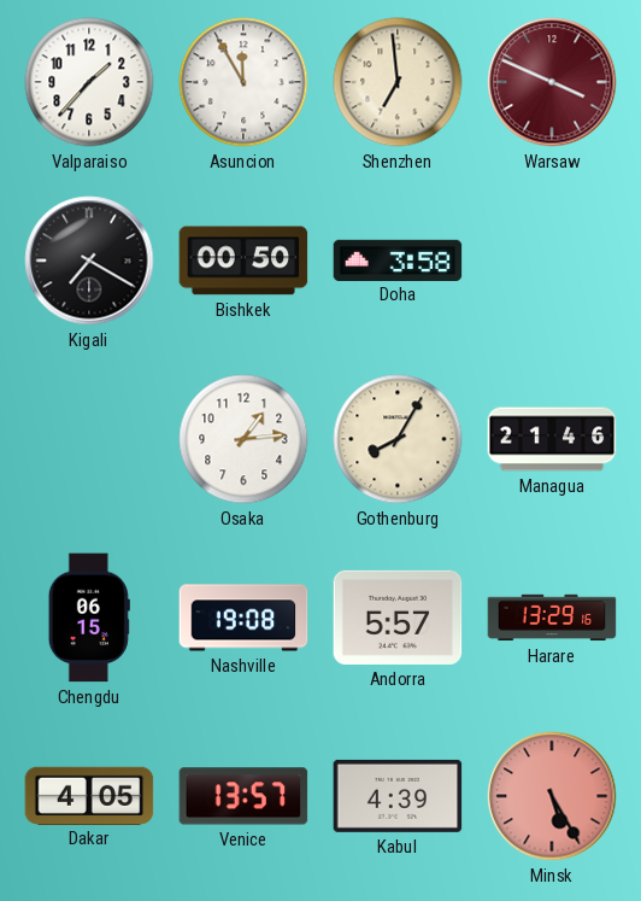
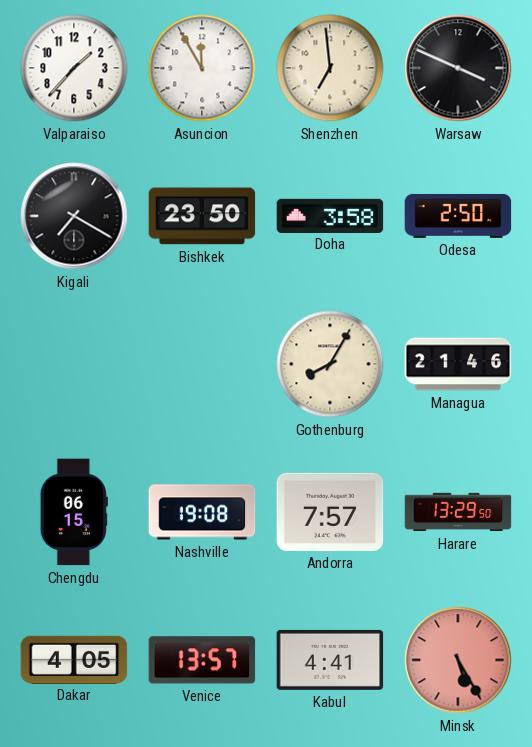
Warsaw dial: burgundy -> black
Bishkek: 00:50 -> 23:50
Odesa: none -> 2:50
Osaka: 1:14 -> none
Andorra: 5:57 -> 7:57
Harare: 13:29:16 -> 13:29:50
Kabul: 4:39 -> 4:41
